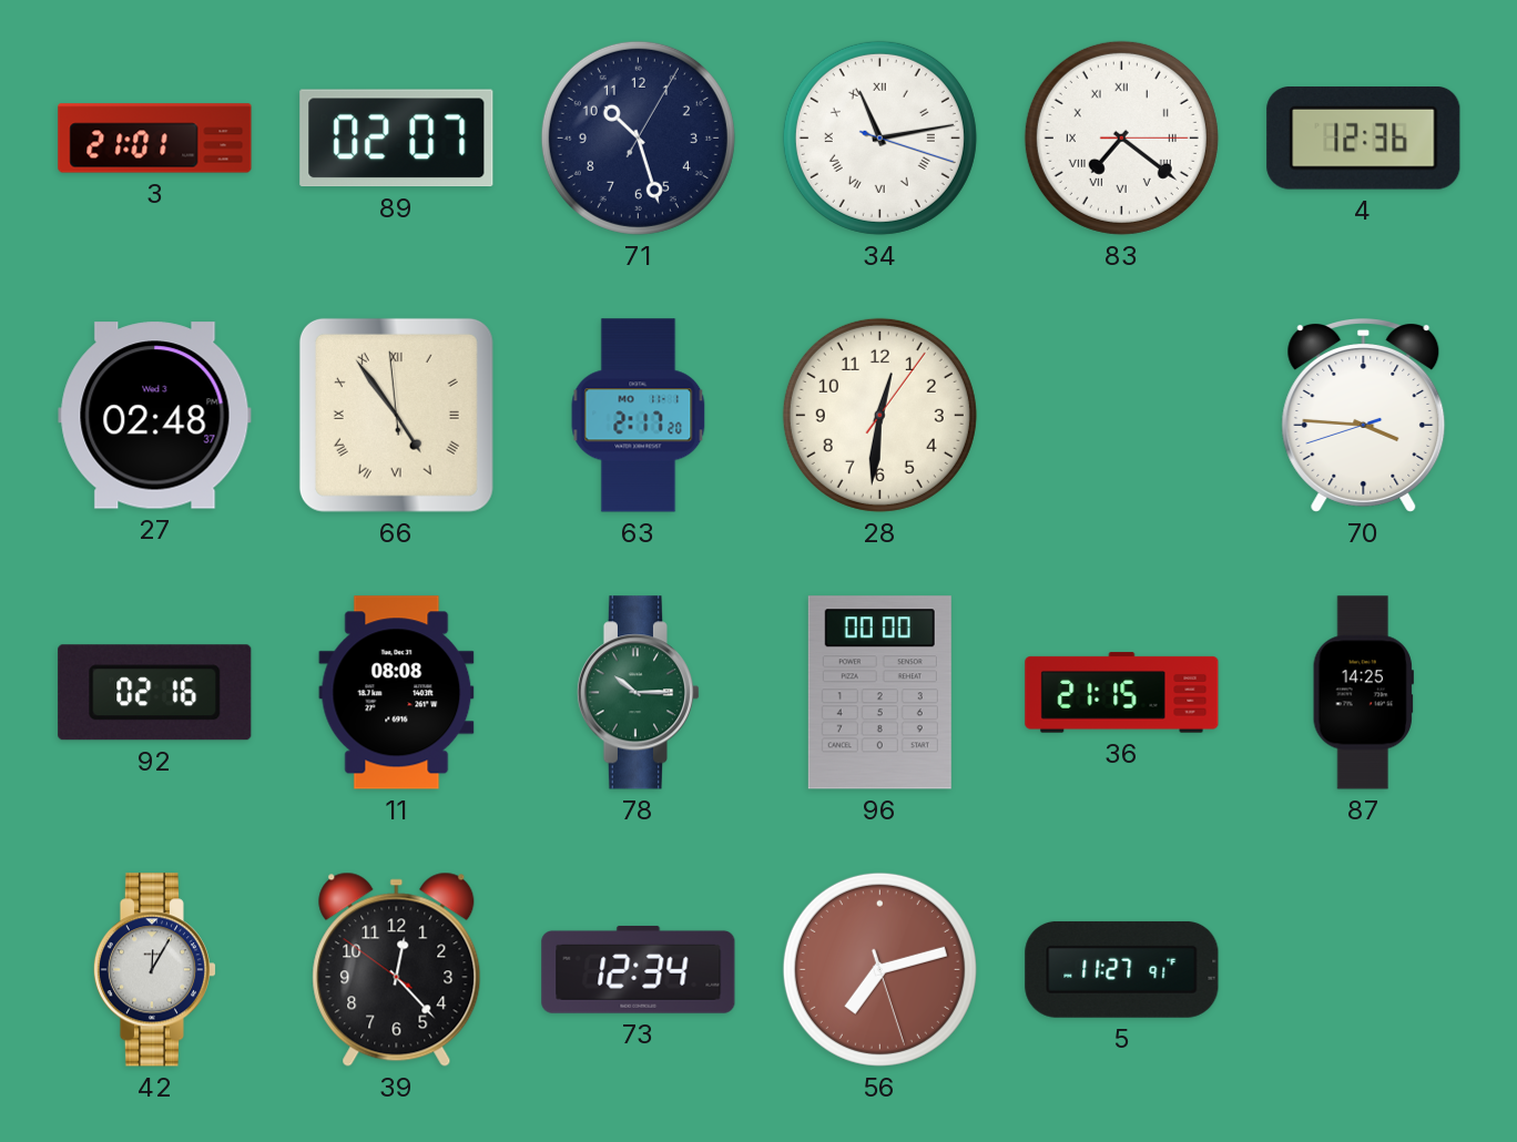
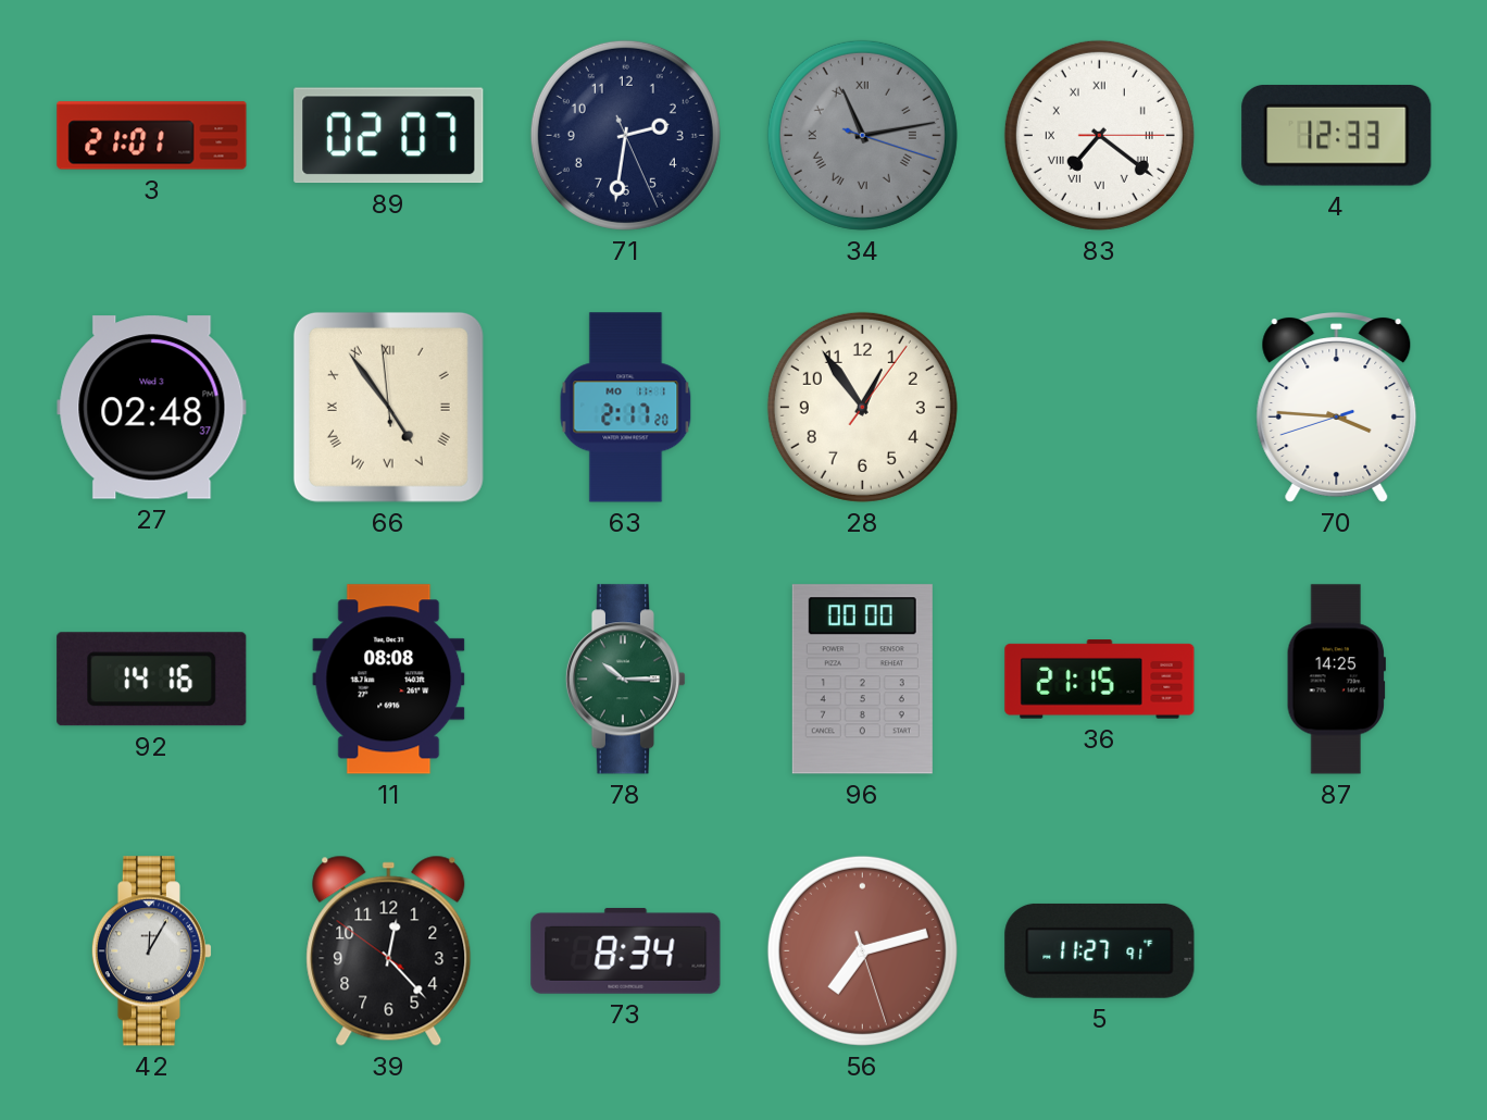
71: 10:27 -> 2:31
34 dial: white -> grey
4: 12:36 -> 12:33
28: 12:31 -> 12:54
92: 02:16 -> 14:16
73: 12:34 -> 8:34
